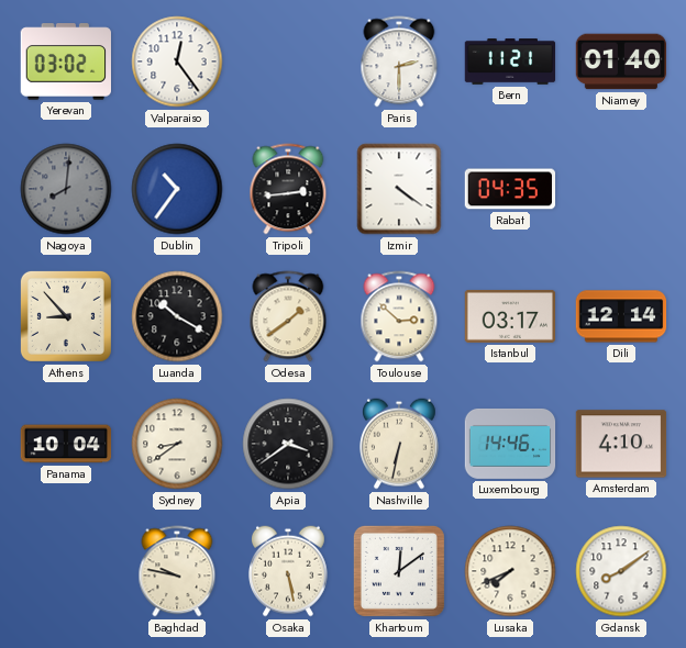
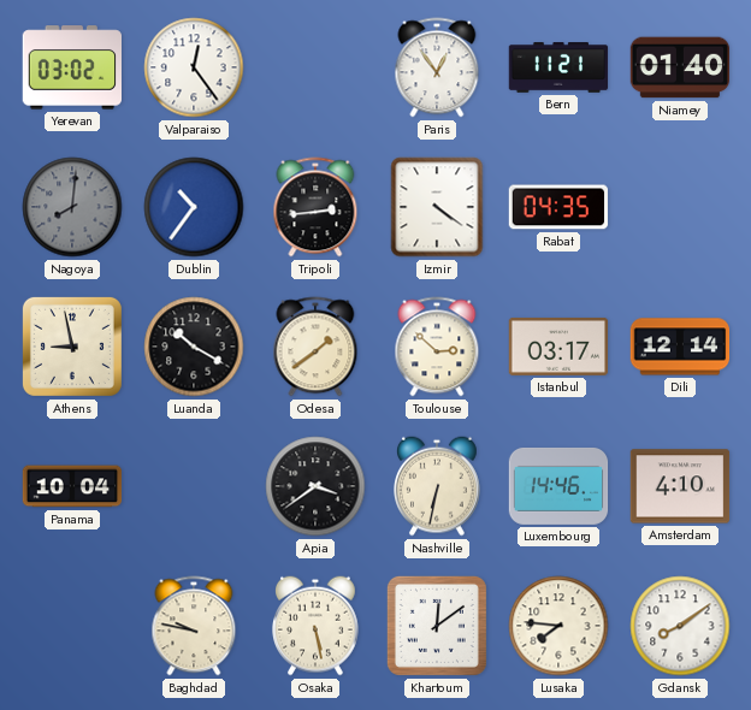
Paris: 2:30 -> 12:54
Athens: 8:53 -> 8:58
Sydney: 8:39 -> none
Lusaka: 7:41 -> 7:46
